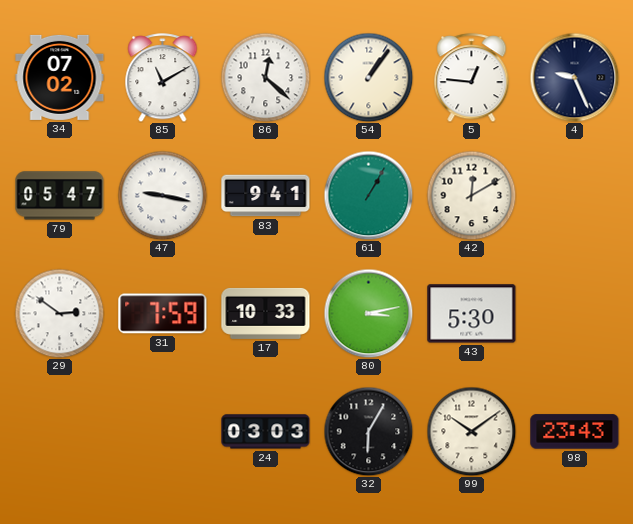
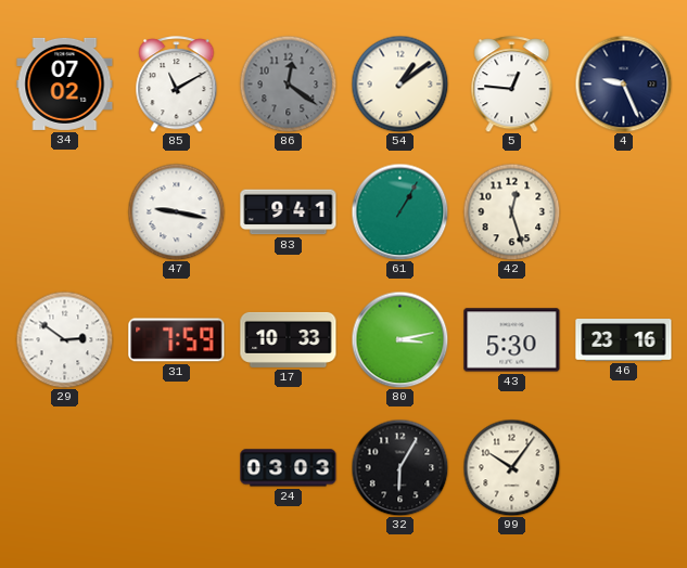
86: 12:22 -> 12:21
86 dial: white -> grey
54: 1:06 -> 1:09
79: 05:47 -> none
42: 12:10 -> 12:27
46: none -> 23:16
99: 10:09 -> 10:06
98: 23:43 -> none
